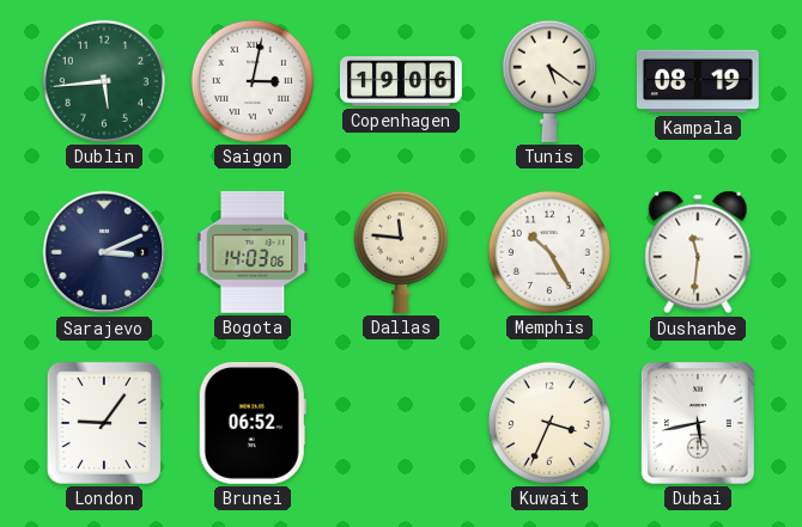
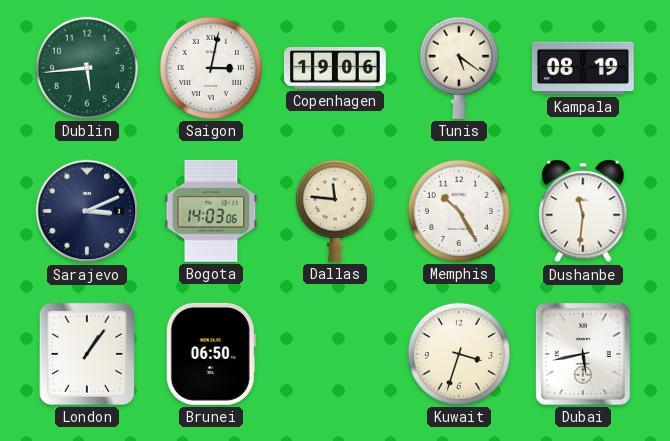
London: 9:06 -> 1:06
Brunei: 06:52 -> 06:50
Kuwait: 3:34 -> 3:33
